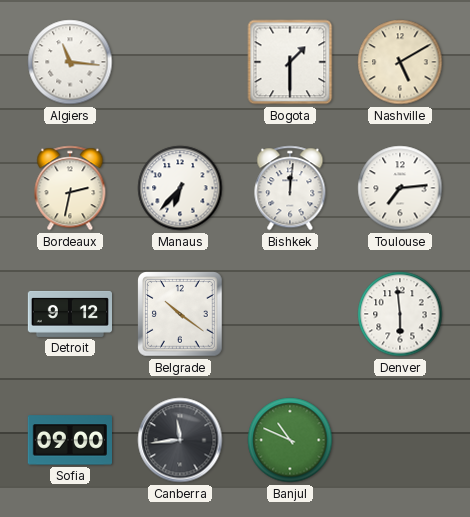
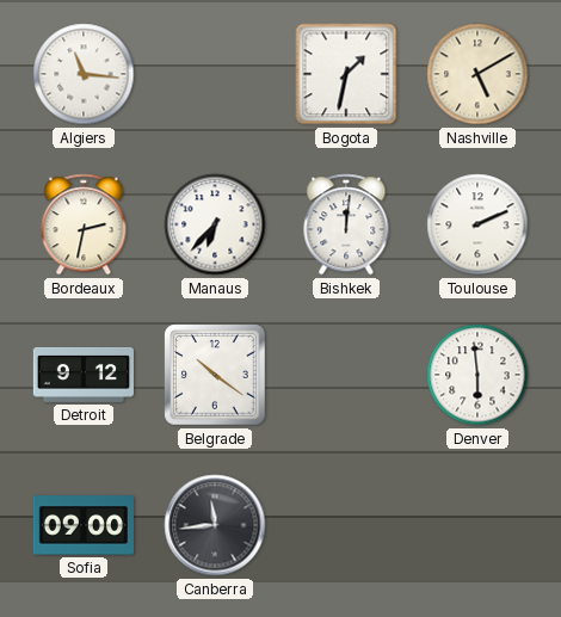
Bogota: 1:30 -> 1:32
Toulouse: 7:14 -> 2:11
Banjul: 10:49 -> none
